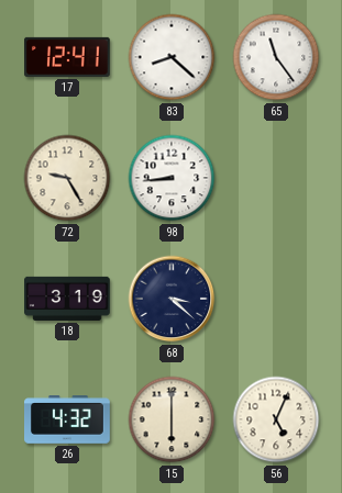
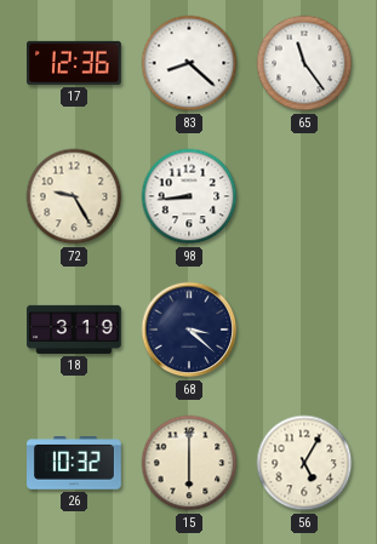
17: 12:41 -> 12:36
26: 4:32 -> 10:32
56: 5:04 -> 5:05
